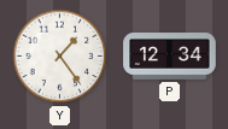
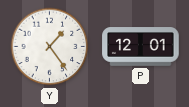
P: 12:34 -> 12:01
